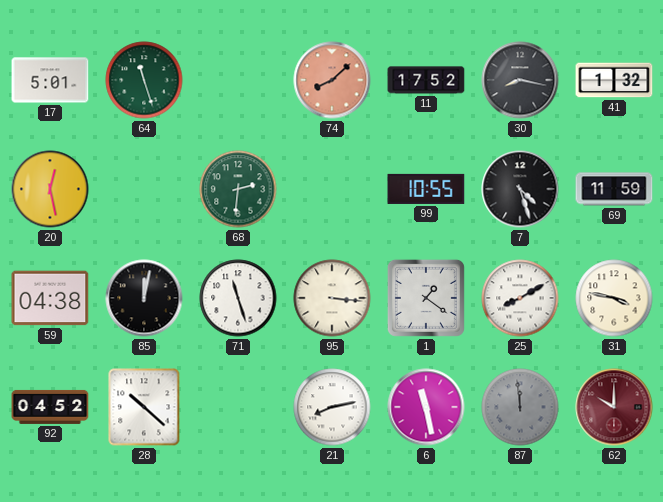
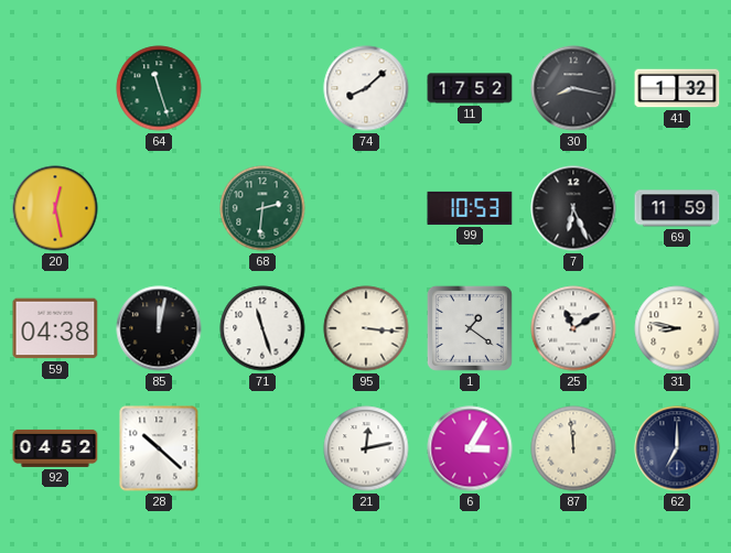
17: 5:01 -> none
74 dial: salmon -> white
99: 10:55 -> 10:53
7: 4:27 -> 6:26
25: 8:10 -> 11:10
31: 3:47 -> 8:47
21: 8:13 -> 12:13
6: 11:28 -> 3:05
87 dial: grey -> cream
62: 10:00 -> 7:00
62 dial: burgundy -> navy
